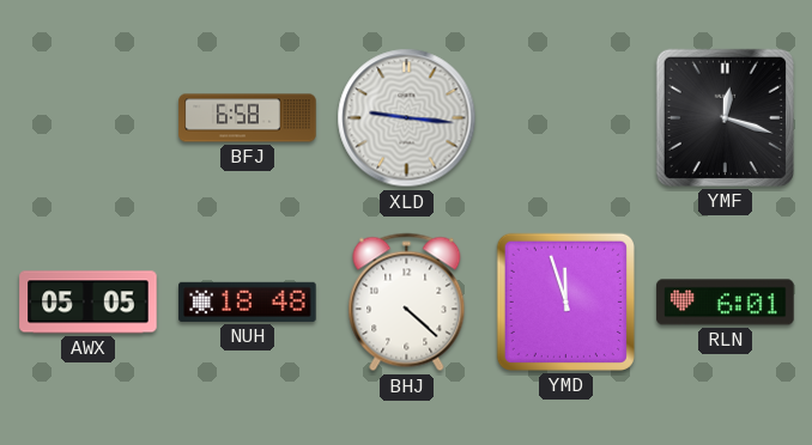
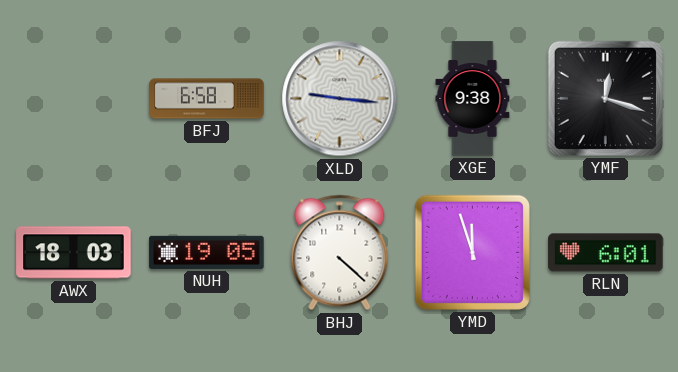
XGE: none -> 9:38
AWX: 05:05 -> 18:03
NUH: 18:48 -> 19:05
